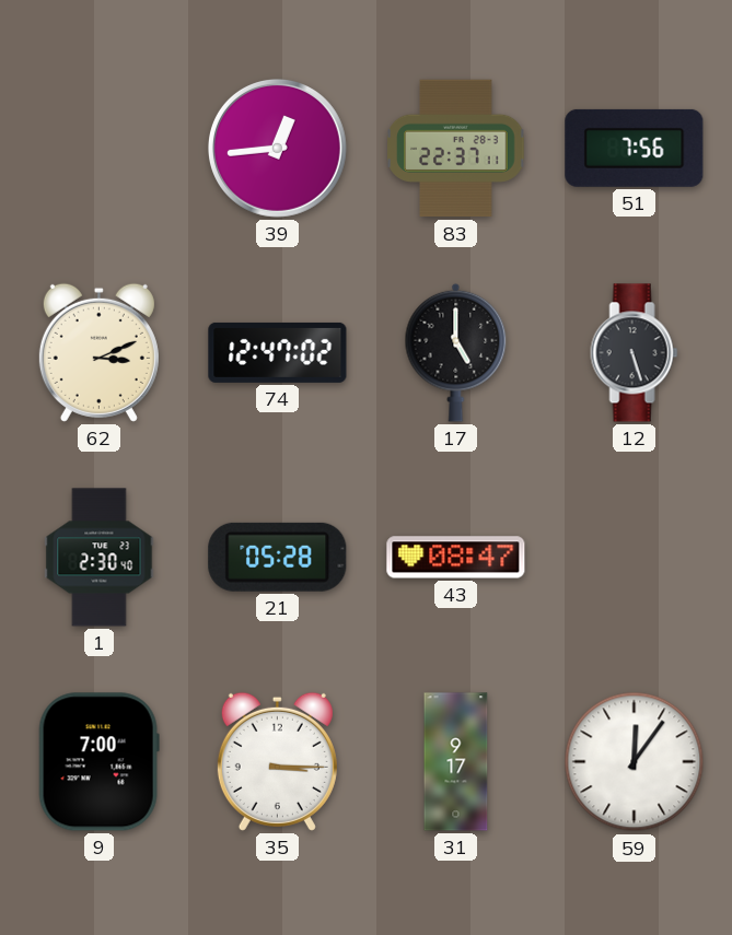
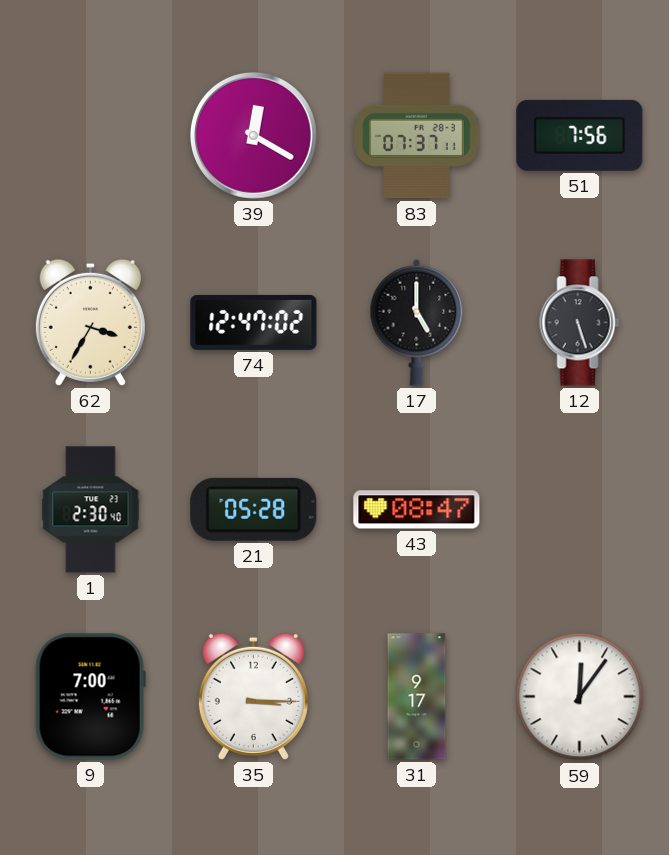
39: 12:44 -> 12:20
83: 22:37 -> 07:37
62: 3:11 -> 3:35
